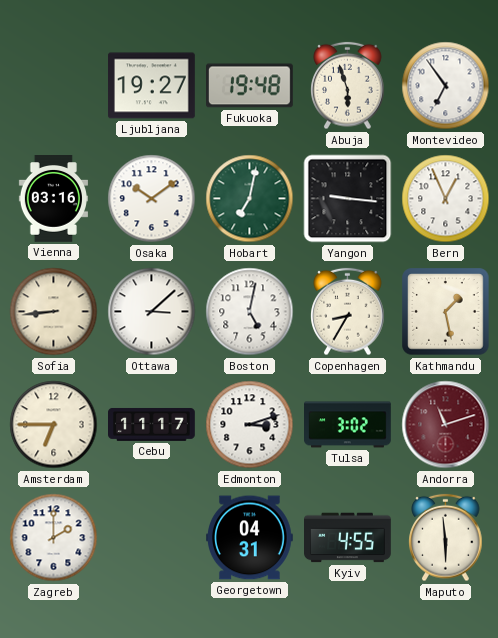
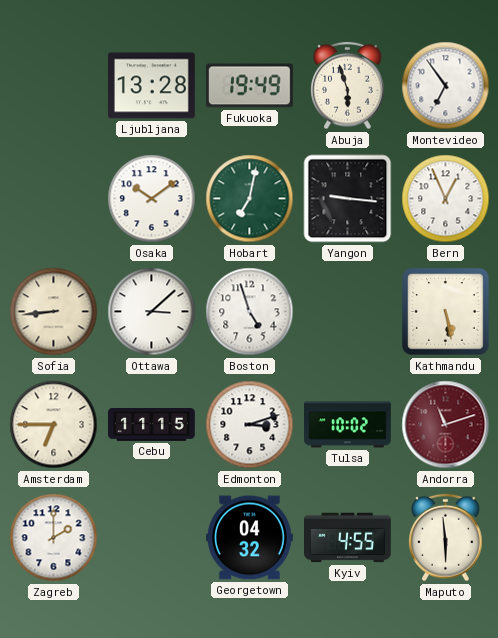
Ljubljana: 19:27 -> 13:28
Fukuoka: 19:48 -> 19:49
Vienna: 03:16 -> none
Boston: 5:02 -> 4:57
Copenhagen: 8:35 -> none
Kathmandu: 1:28 -> 5:28
Cebu: 11:17 -> 11:15
Tulsa: 3:02 -> 10:02
Georgetown: 04:31 -> 04:32
